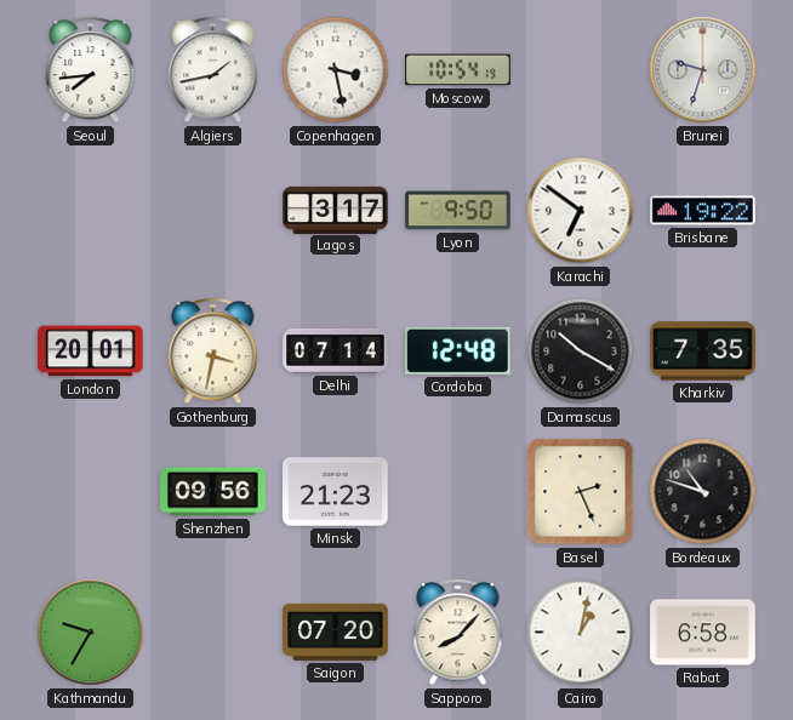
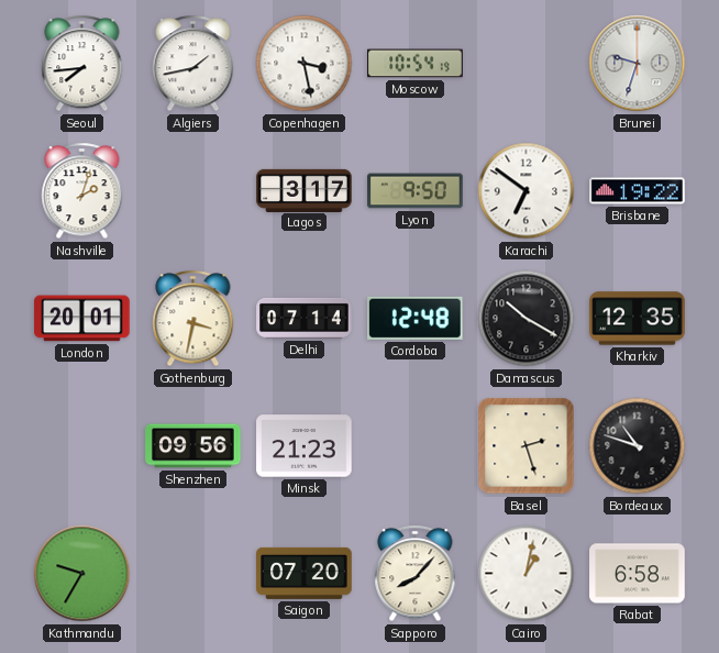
Nashville: none -> 2:03
Kharkiv: 7:35 -> 12:35
Basel: 2:26 -> 2:27
